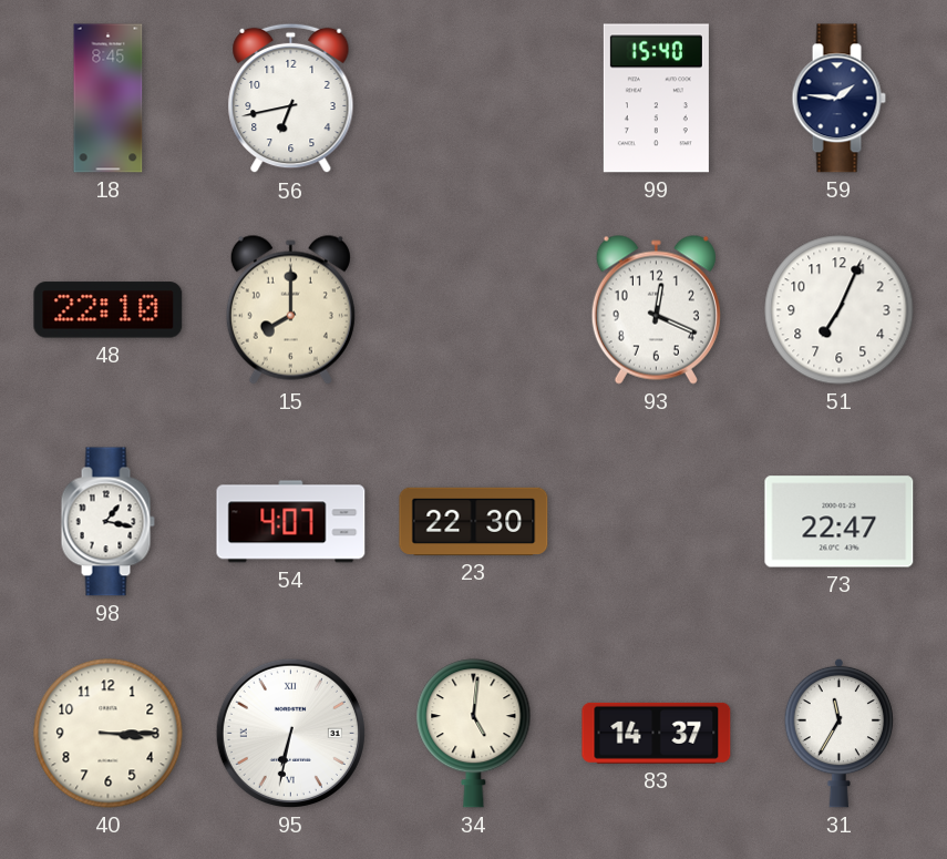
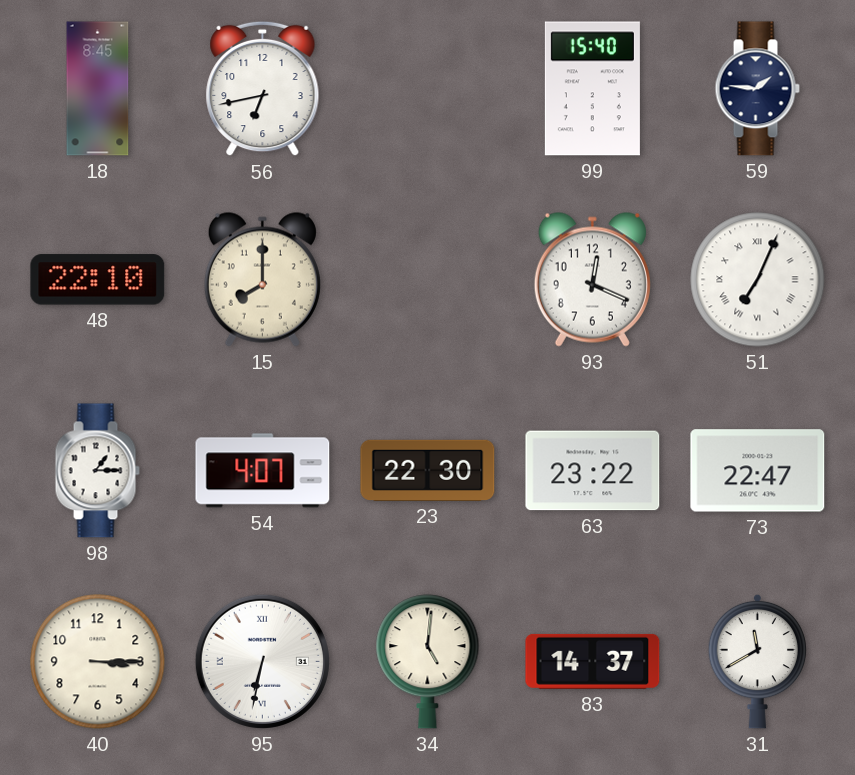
51 numerals: Arabic -> Roman
98: 1:17 -> 1:15
63: none -> 23:22
31: 11:35 -> 11:40
